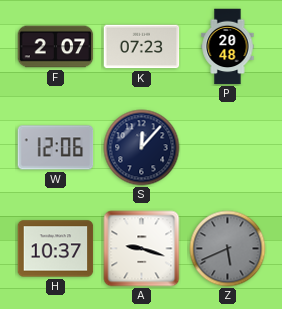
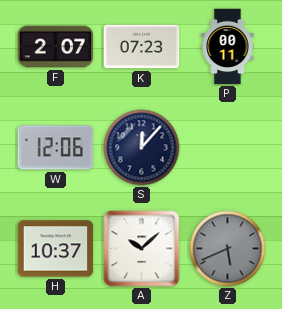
P: 20:48 -> 00:11
A: 9:18 -> 10:08
